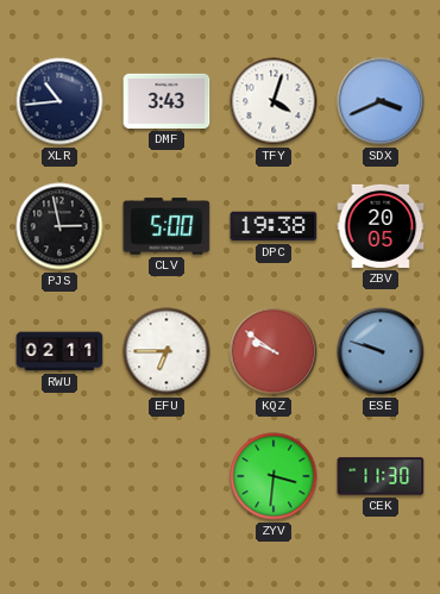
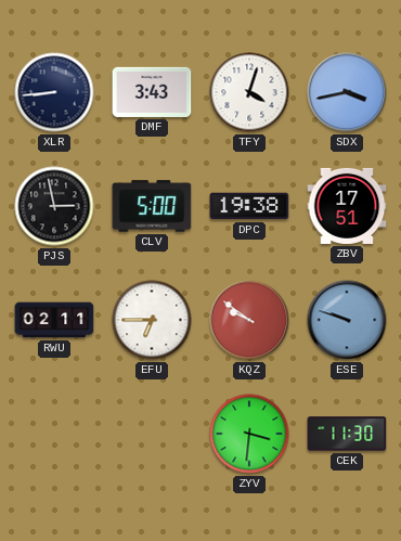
XLR: 10:44 -> 8:44
SDX: 3:41 -> 3:43
ZBV: 20:05 -> 17:51
